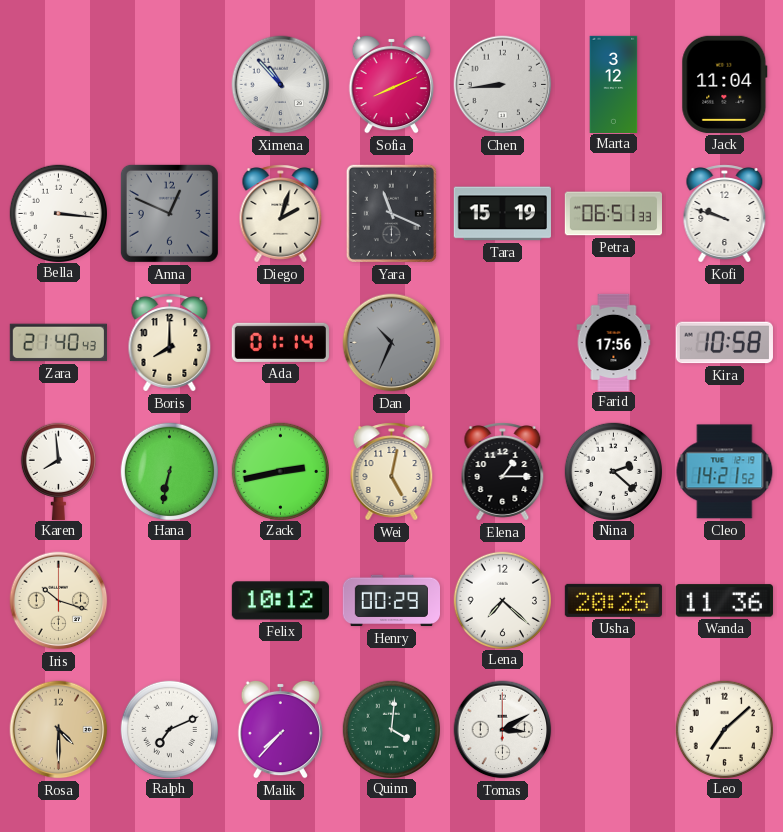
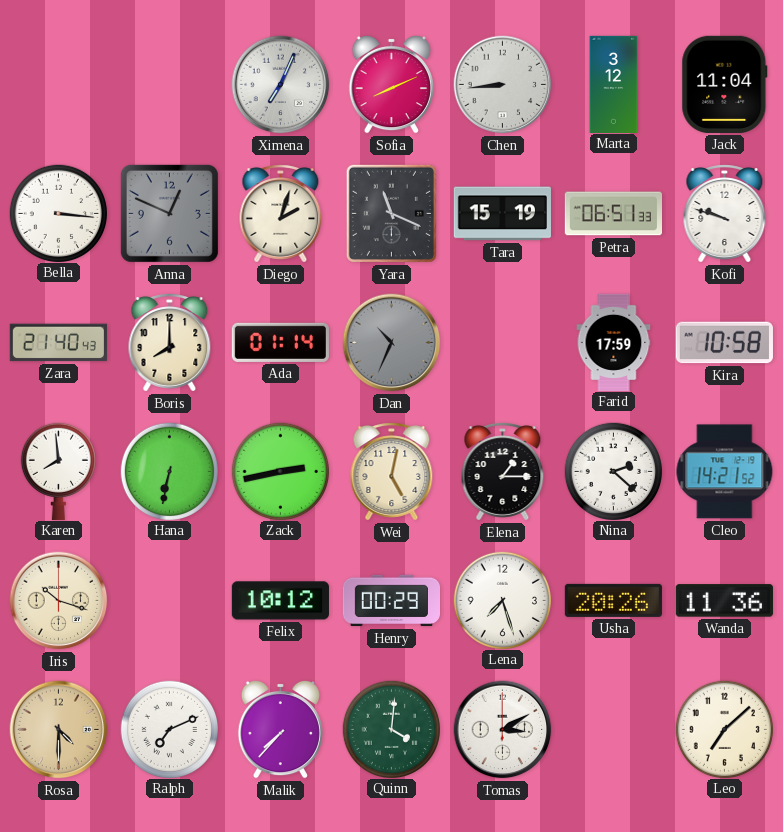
Ximena: 10:53 -> 7:04
Farid: 17:56 -> 17:59
Lena: 7:22 -> 7:27
